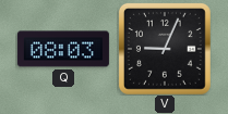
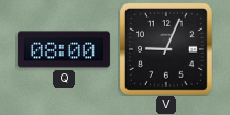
Q: 08:03 -> 08:00
